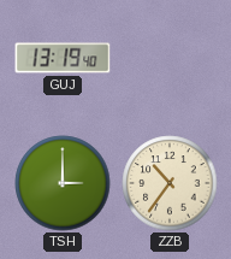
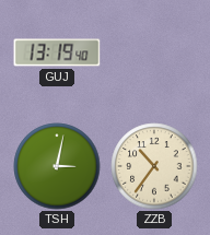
TSH: 3:00 -> 3:02
